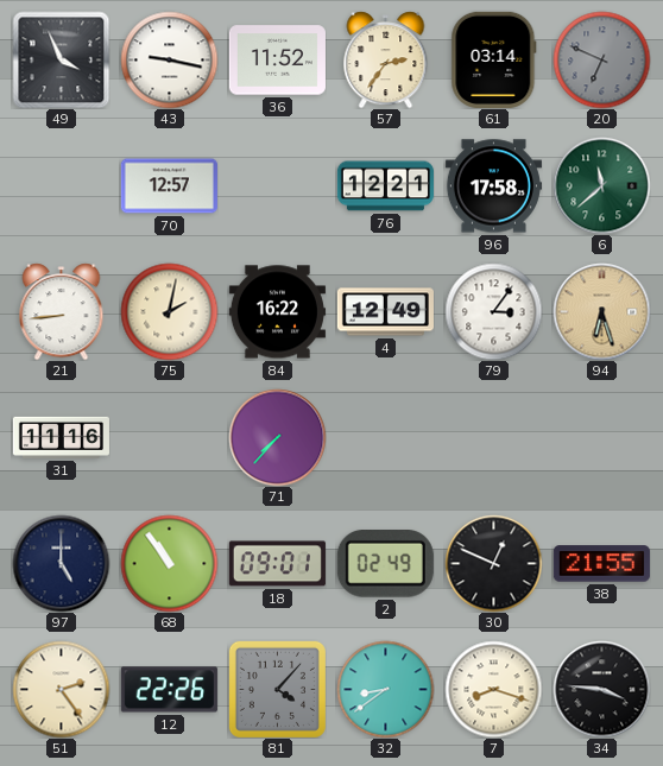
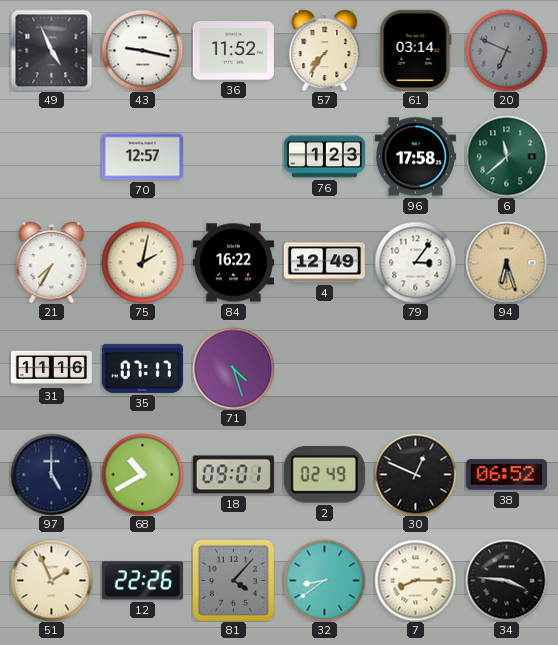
49: 3:56 -> 4:56
57: 2:36 -> 7:36
76: 12:21 -> 1:23
21: 8:44 -> 7:35
35: none -> 07:17
71: 7:37 -> 4:27
68: 10:54 -> 10:40
38: 21:55 -> 06:52
51: 2:24 -> 1:56
7: 8:18 -> 8:15
